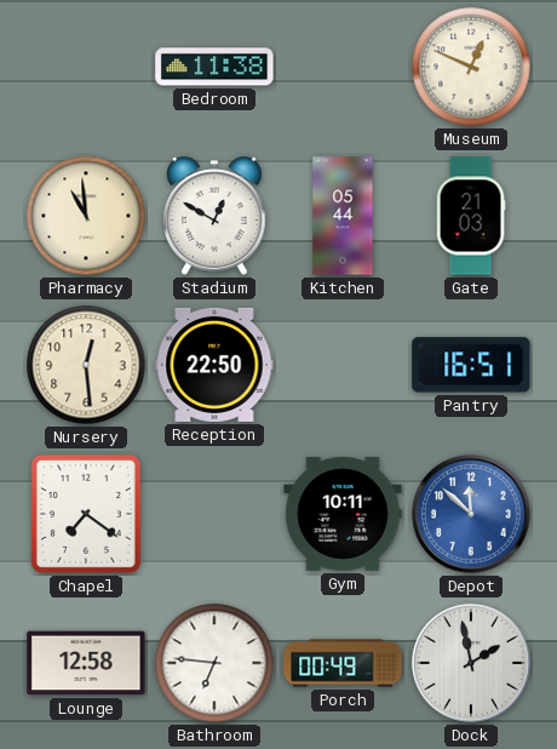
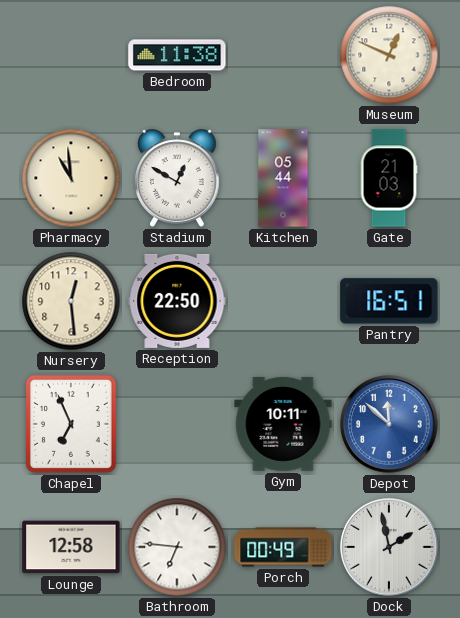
Chapel: 7:21 -> 6:56
